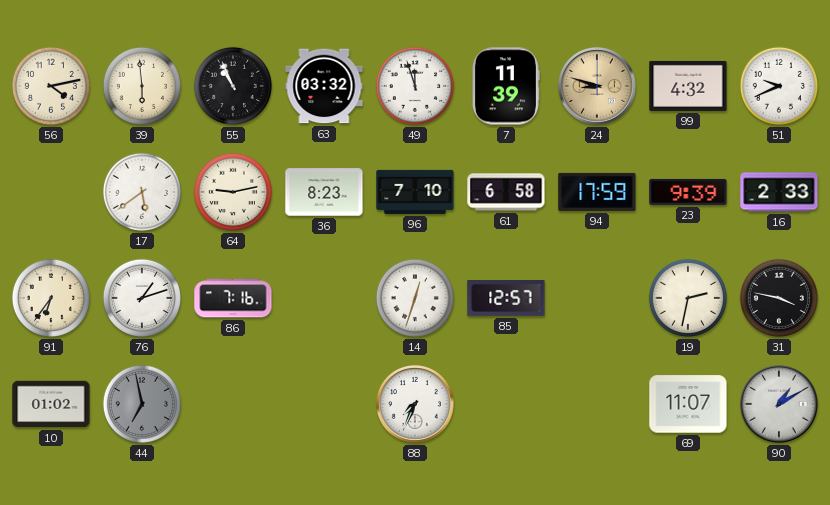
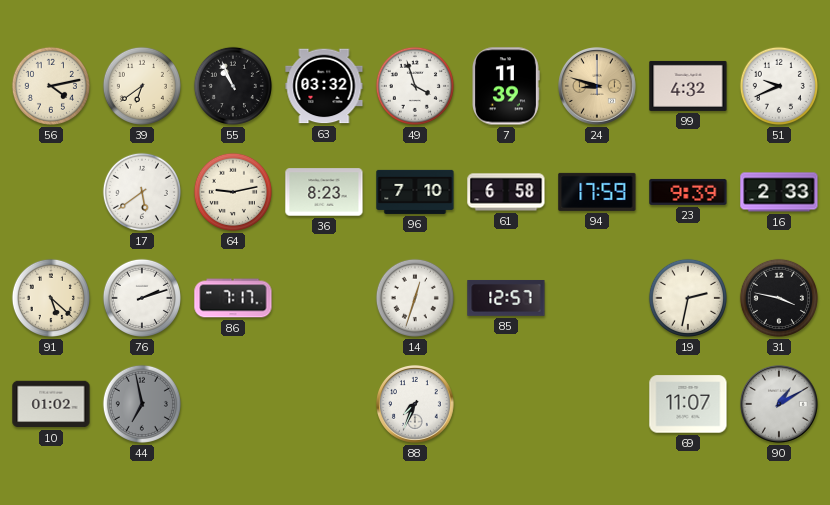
39: 5:59 -> 6:39
49: 11:57 -> 3:57
91: 6:36 -> 5:22
76: 1:12 -> 2:12
86: 7:16 -> 7:17
